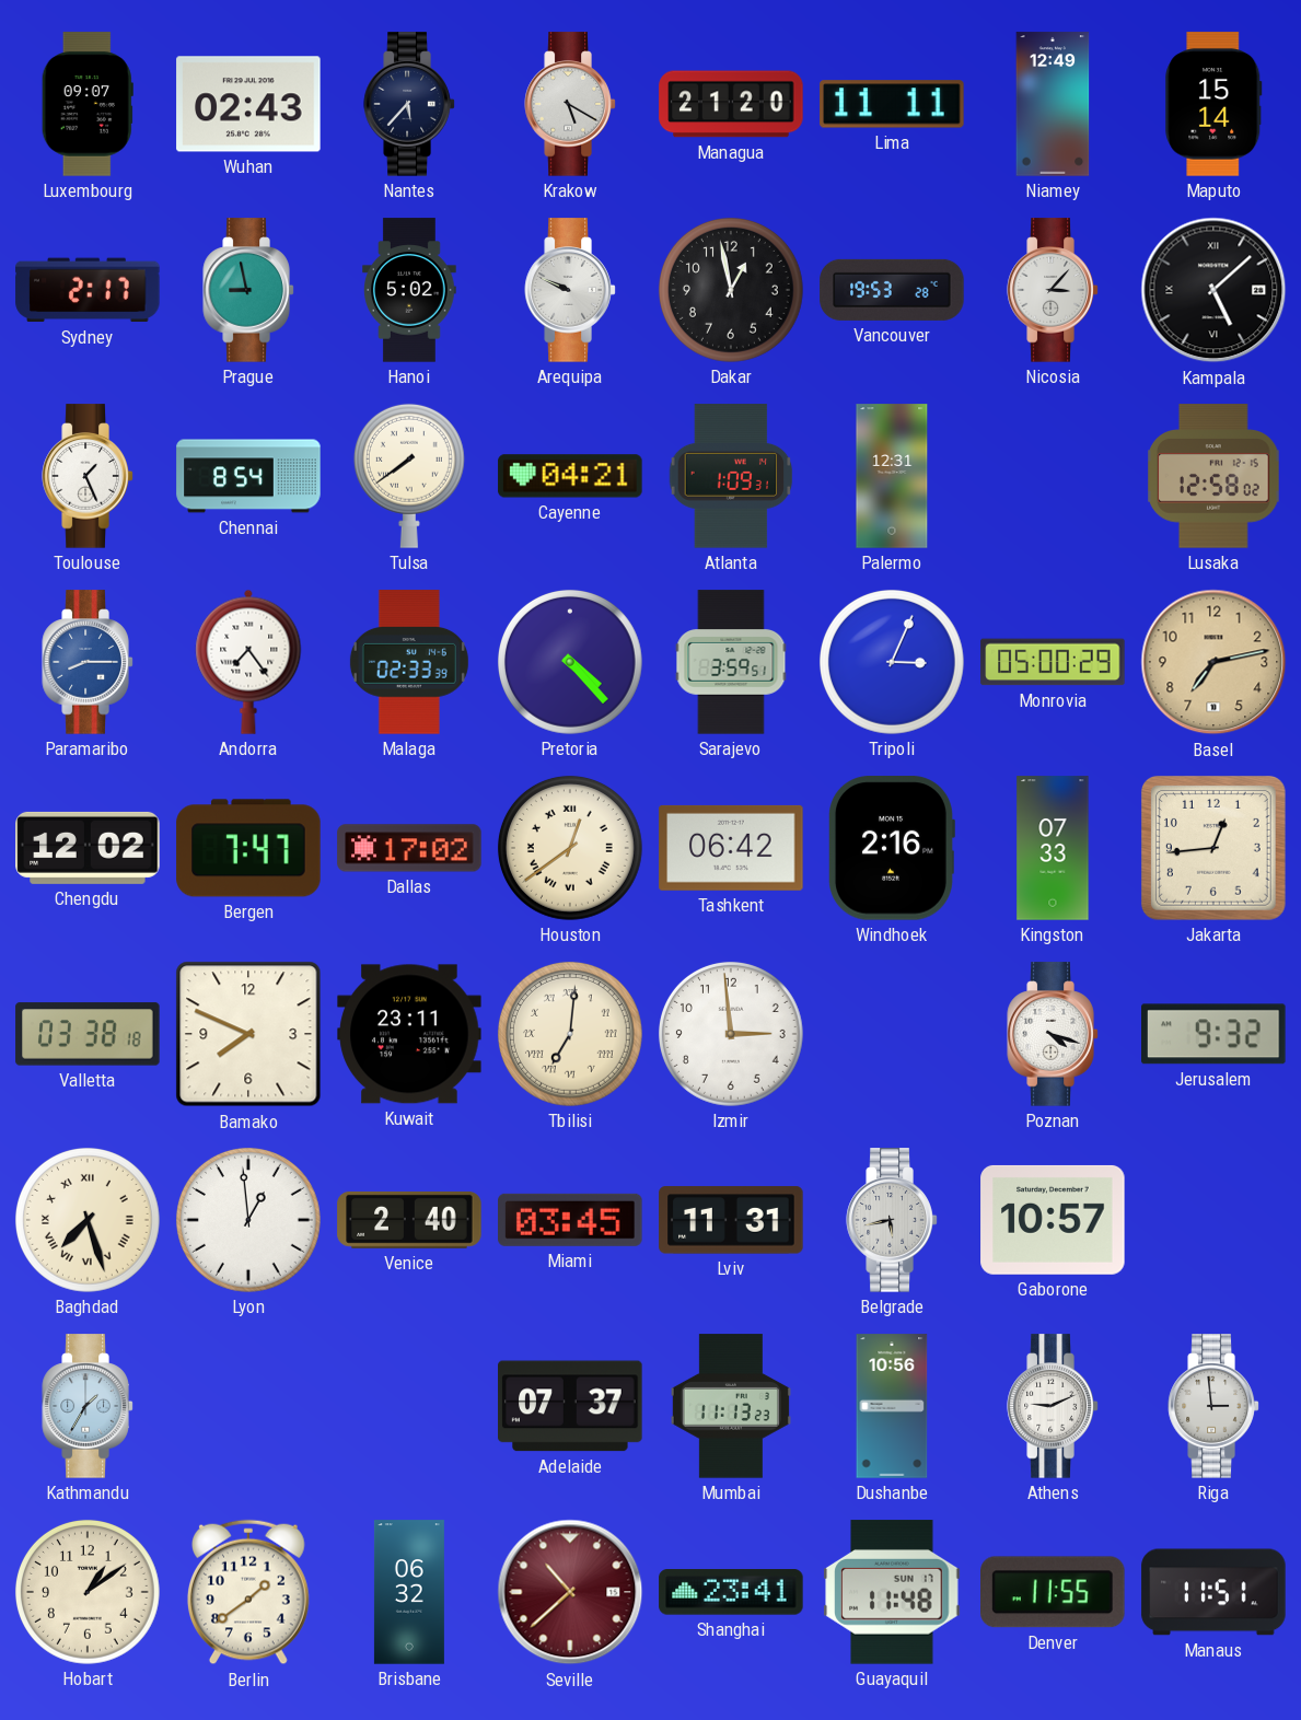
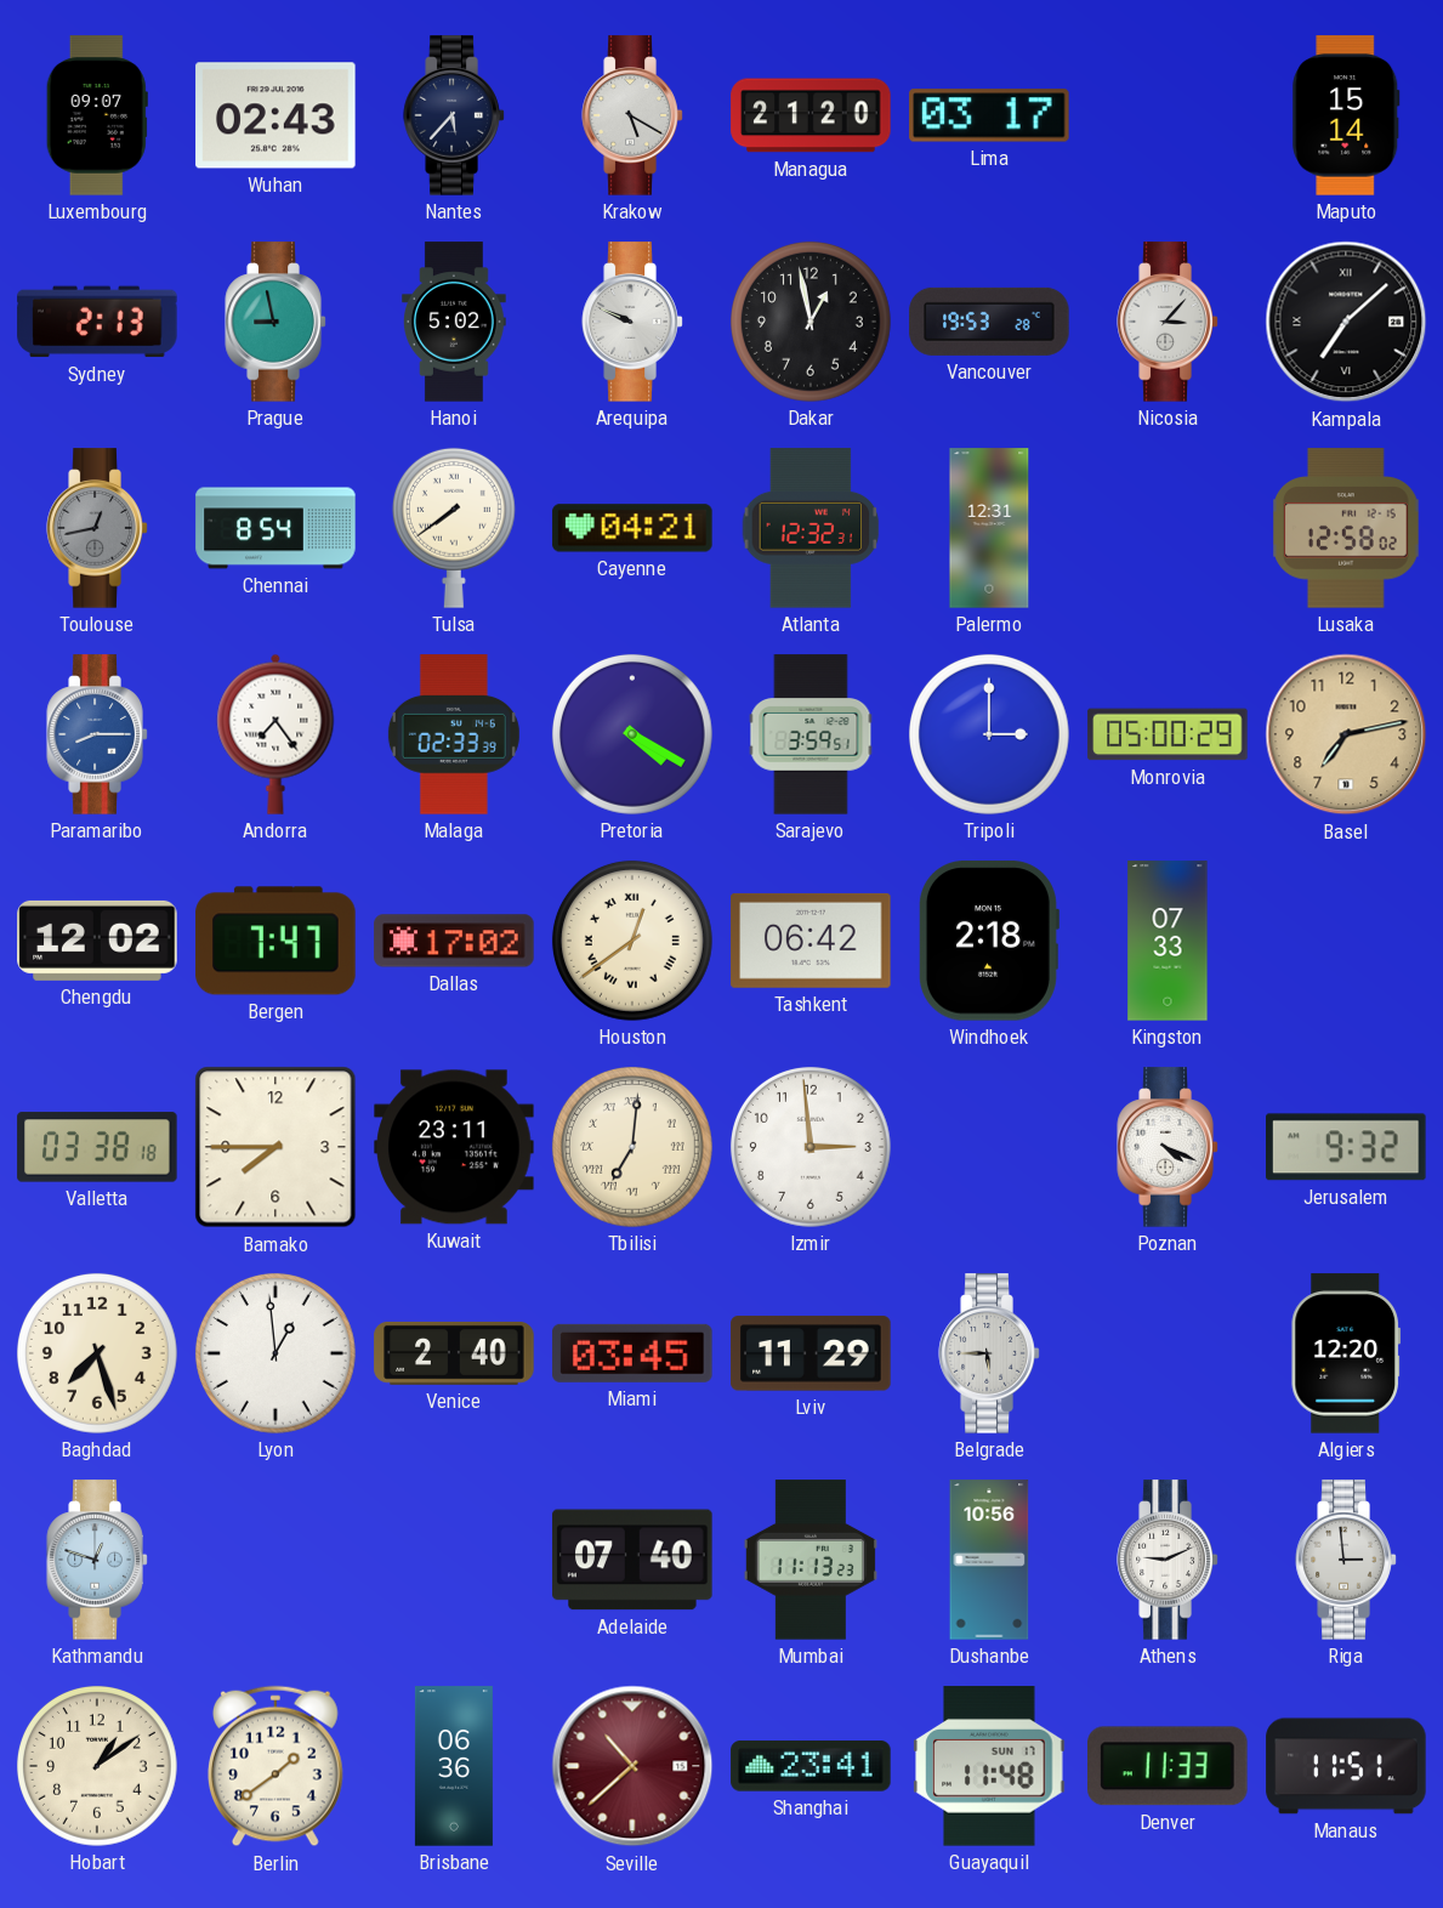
Lima: 11:11 -> 03:17
Niamey: 12:49 -> none
Sydney: 2:17 -> 2:13
Kampala: 5:08 -> 7:08
Toulouse: 1:26 -> 12:43
Toulouse dial: white -> grey
Atlanta: 1:09 -> 12:32
Pretoria: 4:23 -> 4:20
Tripoli: 3:04 -> 3:00
Windhoek: 2:16 -> 2:18
Jakarta: 12:44 -> none
Bamako: 7:49 -> 7:45
Poznan: 4:18 -> 4:19
Baghdad numerals: Roman -> Arabic
Lviv: 11:31 -> 11:29
Belgrade: 5:43 -> 5:45
Gaborone: 10:57 -> none
Algiers: none -> 12:20
Kathmandu: 1:35 -> 12:48
Adelaide: 07:37 -> 07:40
Brisbane: 06:32 -> 06:36
Denver: 11:55 -> 11:33
